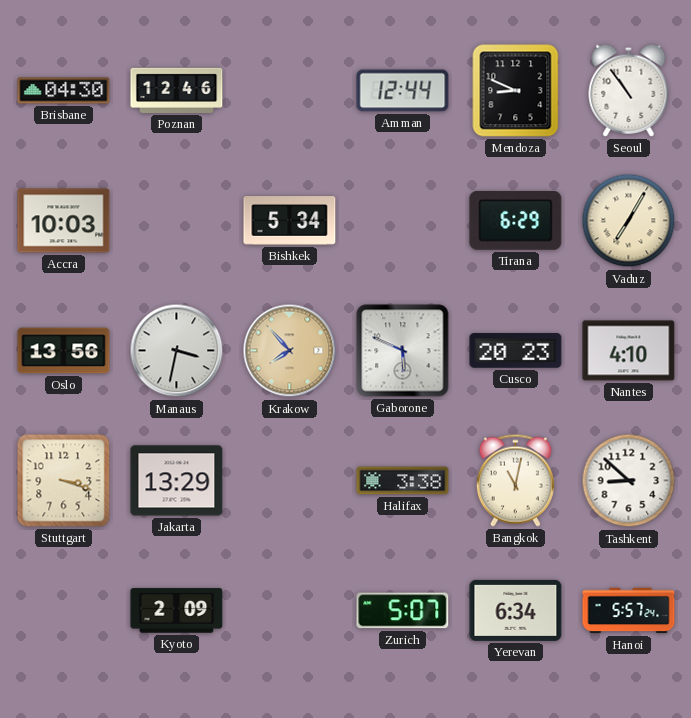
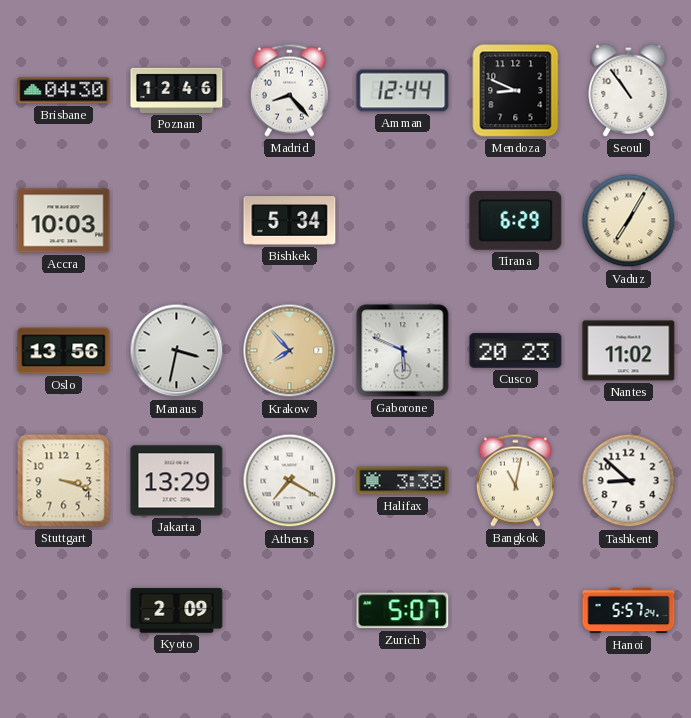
Madrid: none -> 8:23
Nantes: 4:10 -> 11:02
Athens: none -> 7:20
Yerevan: 6:34 -> none
